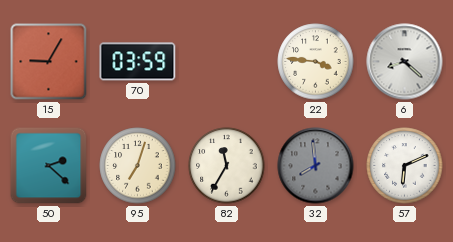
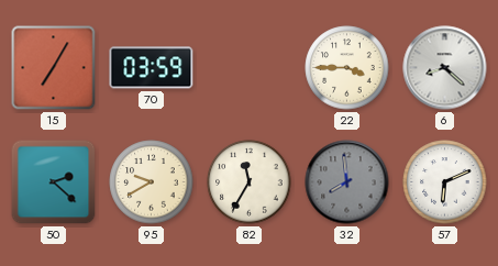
15: 9:05 -> 7:05
22: 3:46 -> 3:45
95: 7:03 -> 9:40
